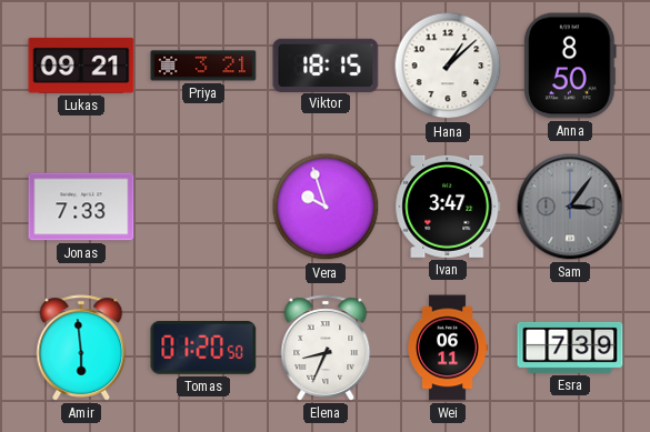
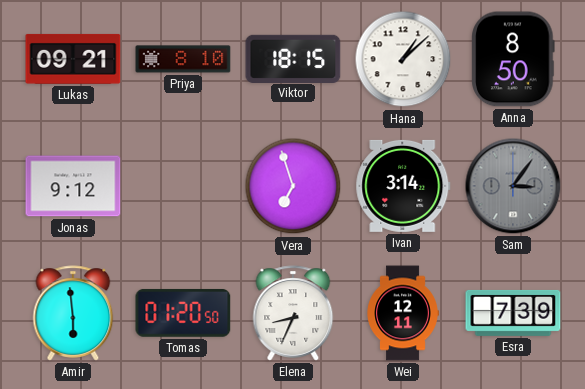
Priya: 3:21 -> 8:10
Jonas: 7:33 -> 9:12
Vera: 9:57 -> 6:57
Ivan: 3:47 -> 3:14
Wei: 06:11 -> 12:11
